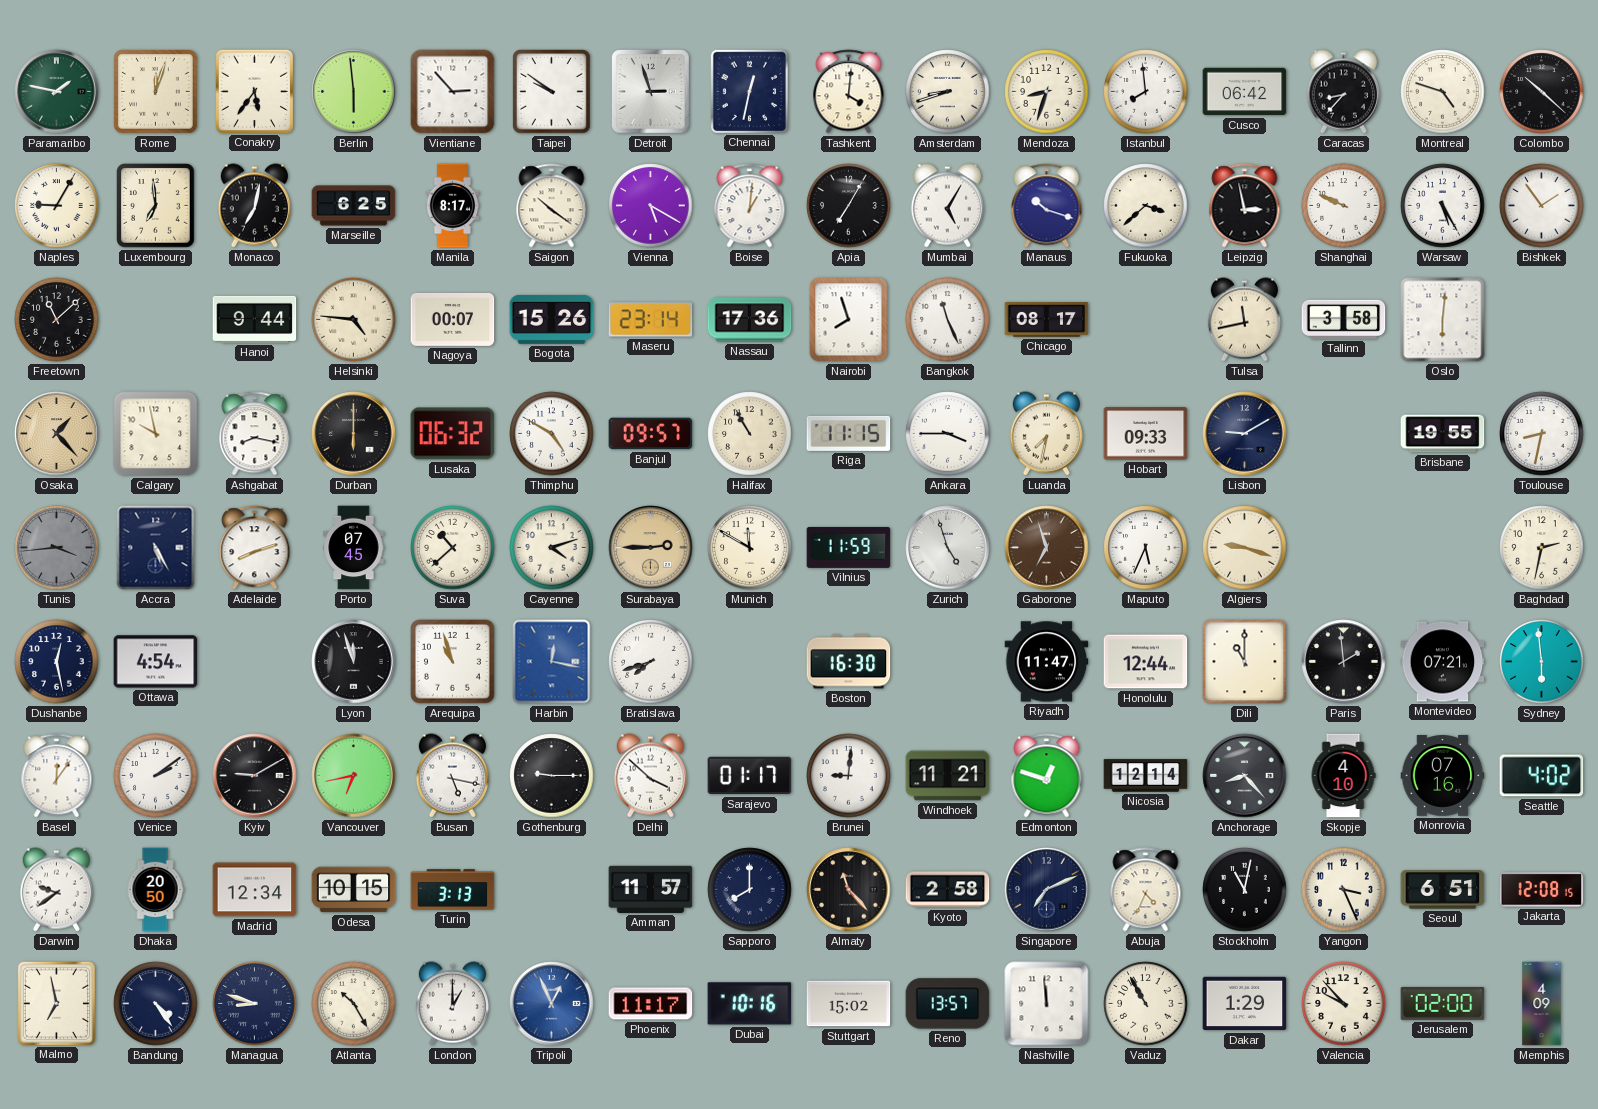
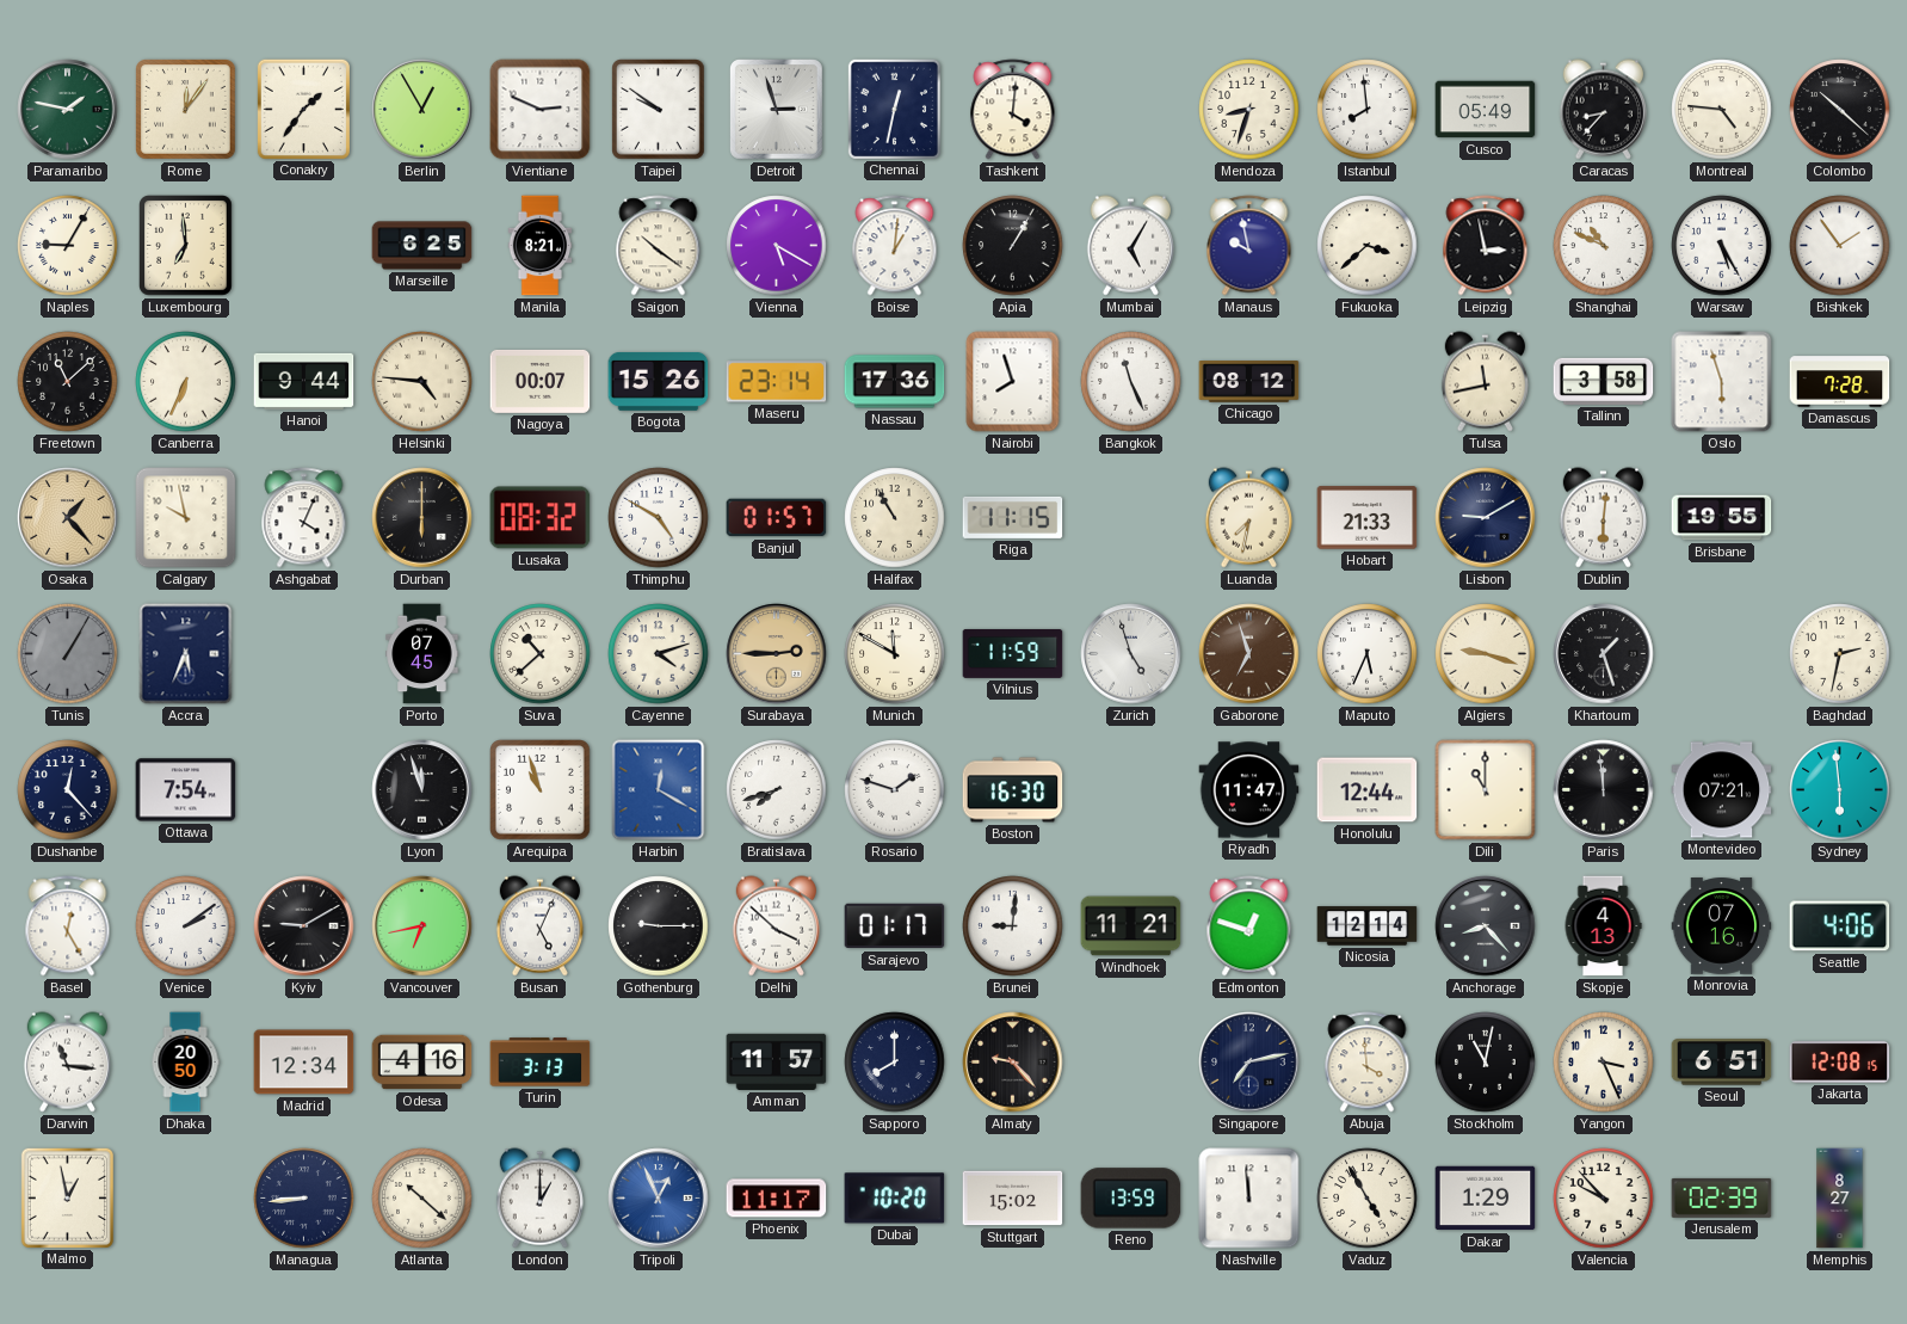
Rome: 12:03 -> 12:06
Conakry: 5:36 -> 1:36
Berlin: 5:59 -> 12:55
Vientiane: 2:53 -> 2:49
Amsterdam: 8:42 -> none
Cusco: 06:42 -> 05:49
Montreal: 4:48 -> 4:46
Monaco: 7:02 -> none
Manila: 8:17 -> 8:21
Apia: 7:05 -> 1:05
Manaus: 10:18 -> 9:58
Shanghai: 9:49 -> 10:49
Canberra: none -> 6:34
Chicago: 08:17 -> 08:12
Oslo: 6:01 -> 5:57
Damascus: none -> 7:28
Ashgabat: 8:17 -> 4:04
Lusaka: 06:32 -> 08:32
Banjul: 09:57 -> 01:57
Ankara: 3:45 -> none
Hobart: 09:33 -> 21:33
Dublin: none -> 6:01
Toulouse: 8:32 -> none
Tunis: 3:44 -> 1:05
Accra: 5:25 -> 5:34
Adelaide: 8:12 -> none
Khartoum: none -> 1:27
Dushanbe: 12:28 -> 12:23
Ottawa: 4:54 -> 7:54
Harbin: 12:17 -> 12:20
Rosario: none -> 1:48
Paris: 1:59 -> 11:59
Basel: 12:06 -> 12:25
Busan: 5:17 -> 5:04
Skopje: 4:10 -> 4:13
Seattle: 4:02 -> 4:06
Darwin: 9:39 -> 11:16
Odesa: 10:15 -> 4:16
Almaty: 11:23 -> 9:23
Kyoto: 2:58 -> none
Singapore: 7:11 -> 7:13
Abuja: 4:34 -> 3:59
Malmo: 6:58 -> 12:58
Bandung: 4:24 -> none
Managua: 8:48 -> 8:44
Atlanta: 10:25 -> 10:22
Dubai: 10:16 -> 10:20
Reno: 13:57 -> 13:59
Vaduz: 10:55 -> 4:55
Jerusalem: 02:00 -> 02:39
Memphis: 4:09 -> 8:27
